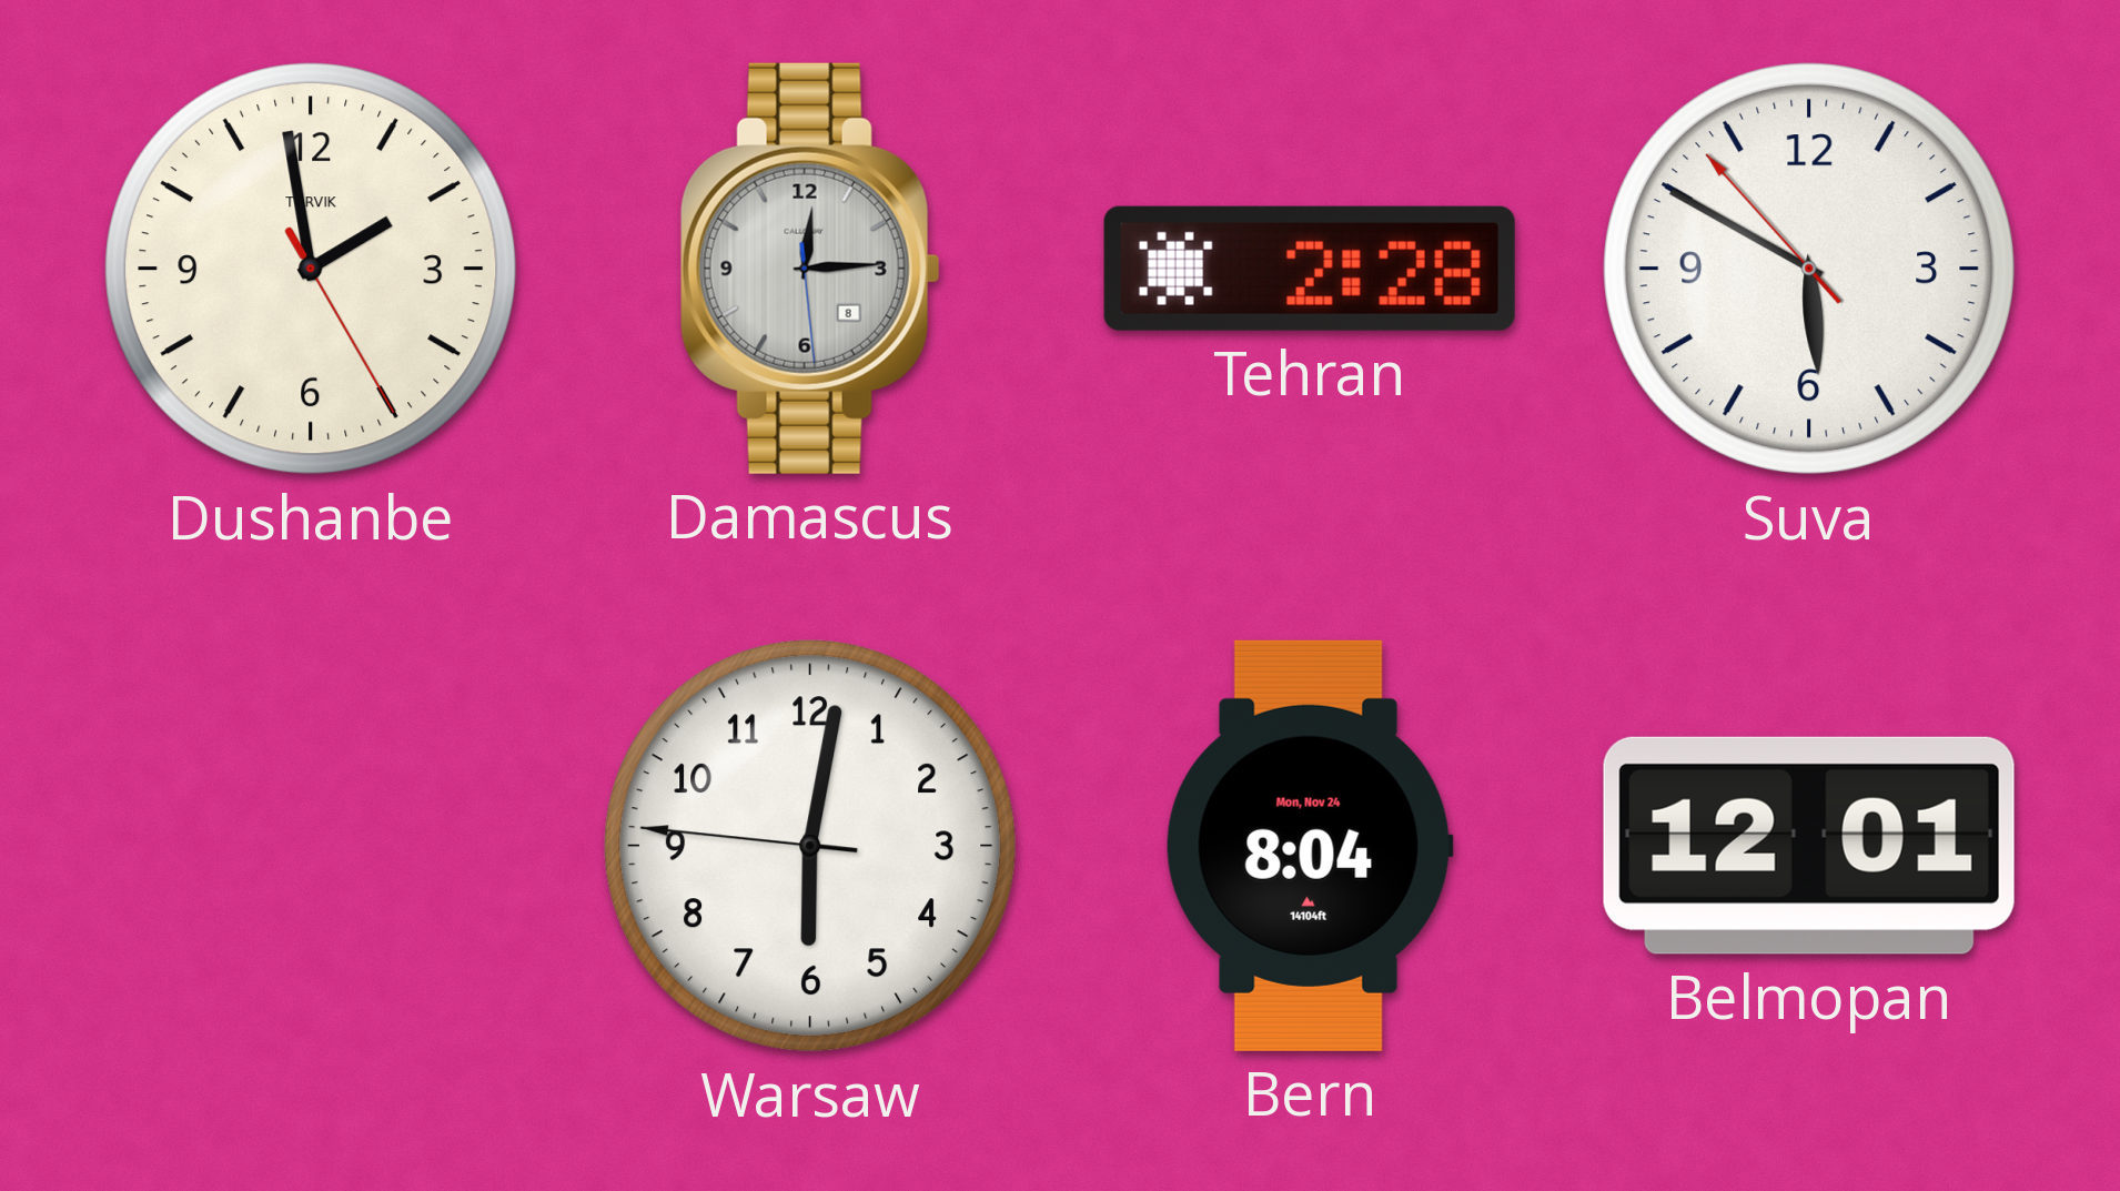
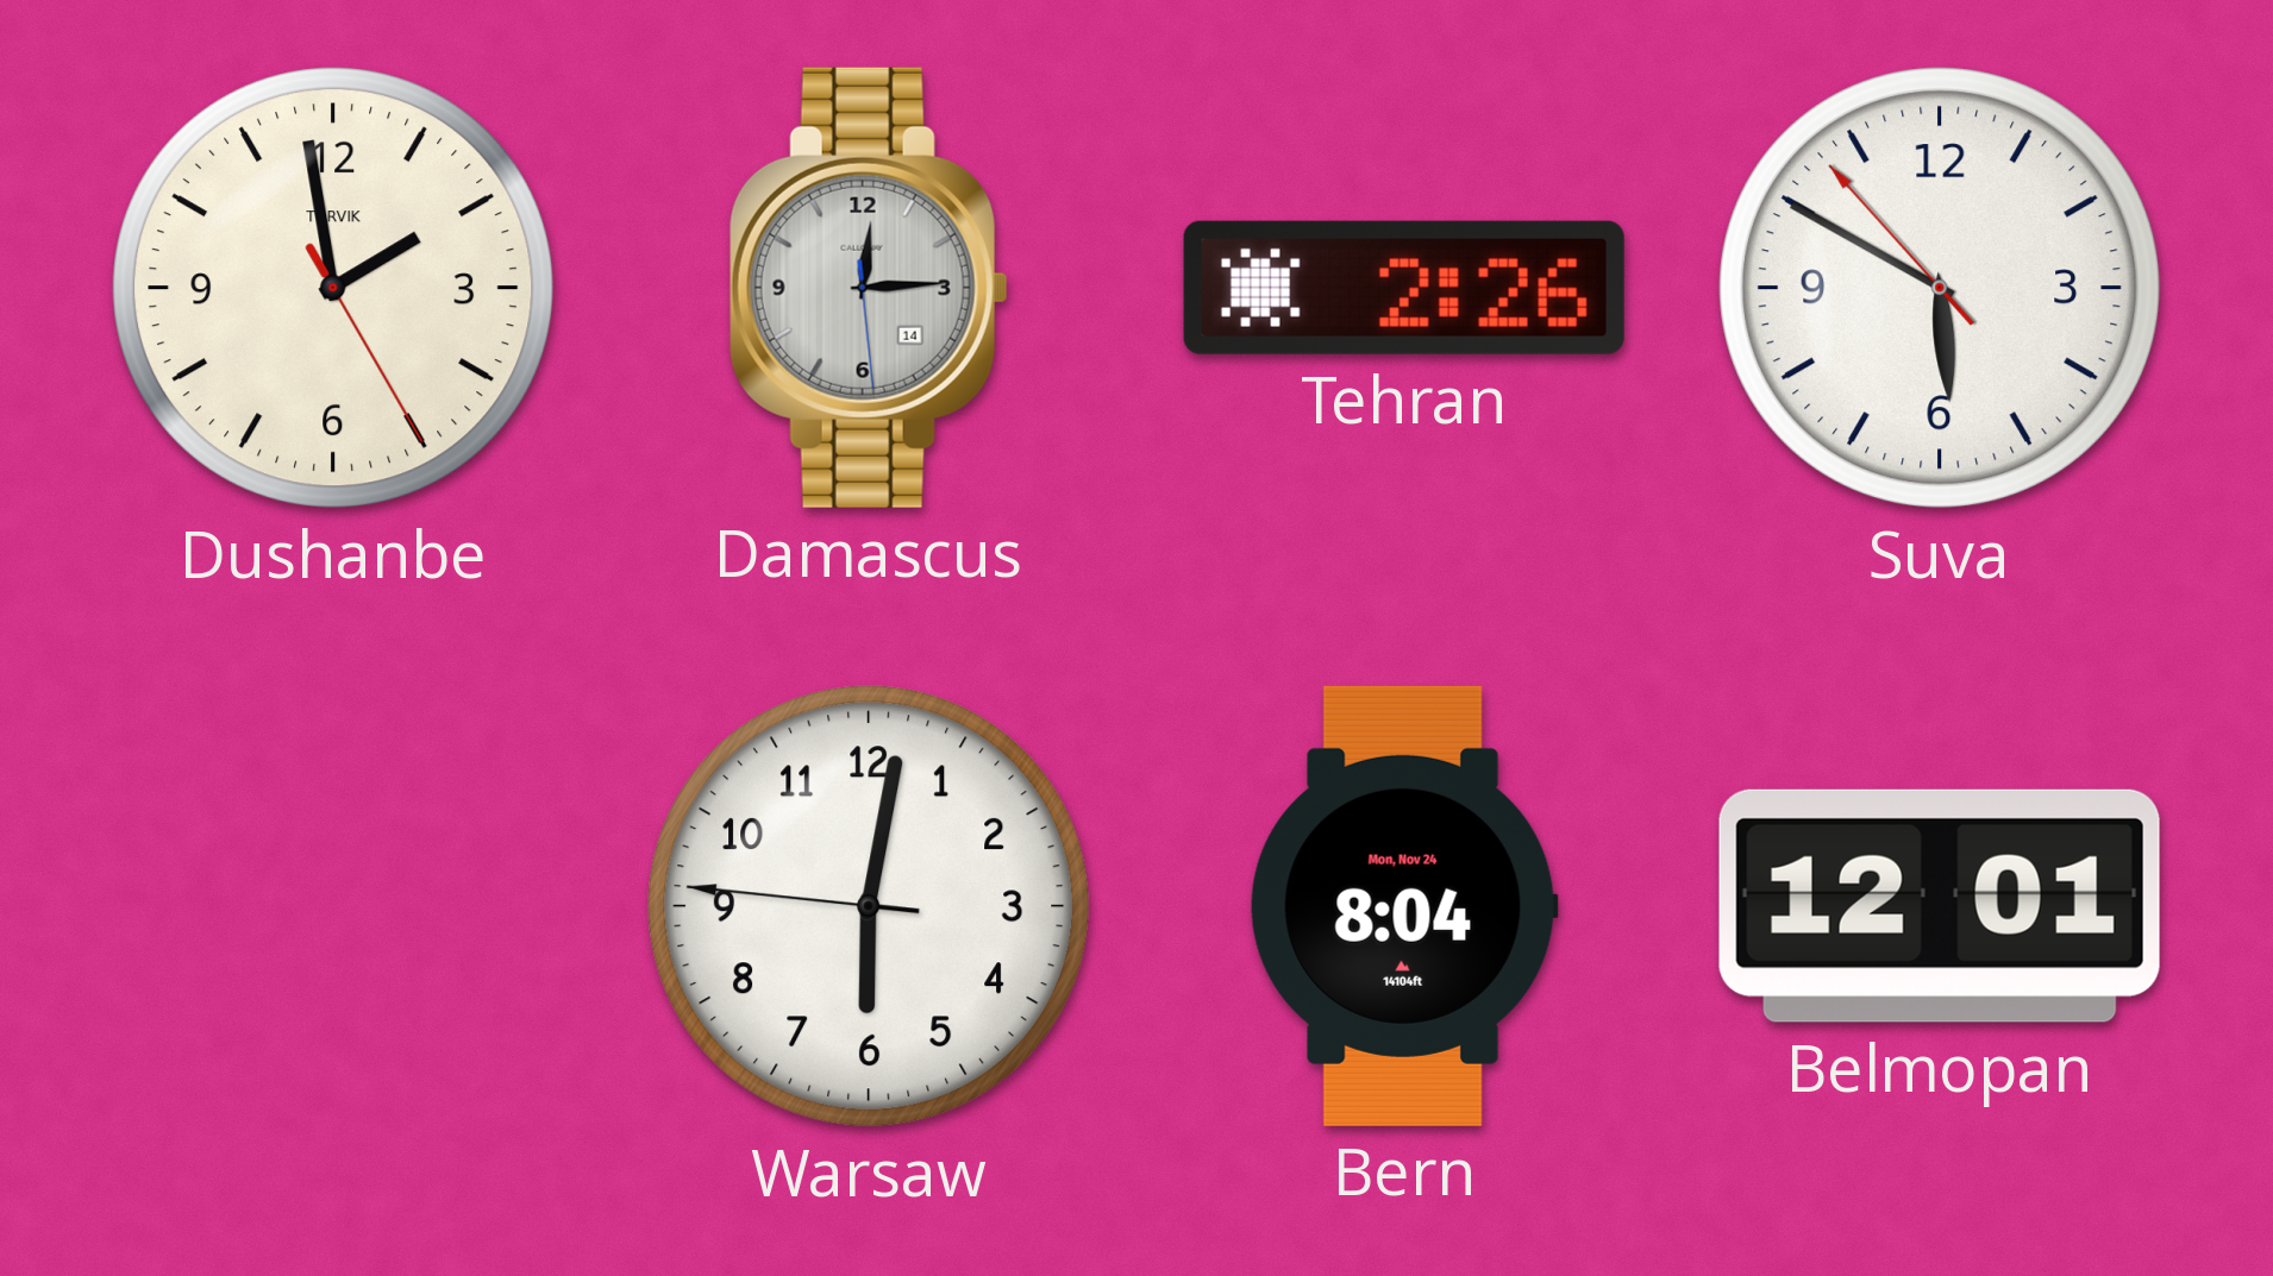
Damascus date: 8 -> 14
Tehran: 2:28 -> 2:26
